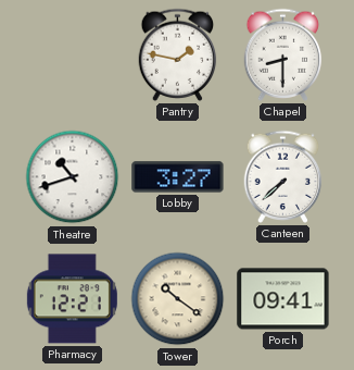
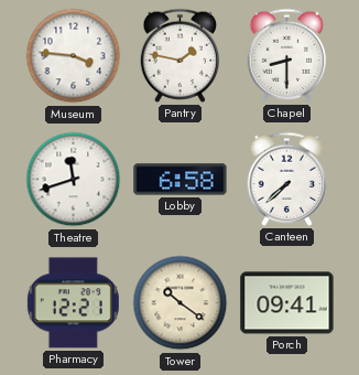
Museum: none -> 3:46
Theatre: 10:42 -> 11:42
Lobby: 3:27 -> 6:58
